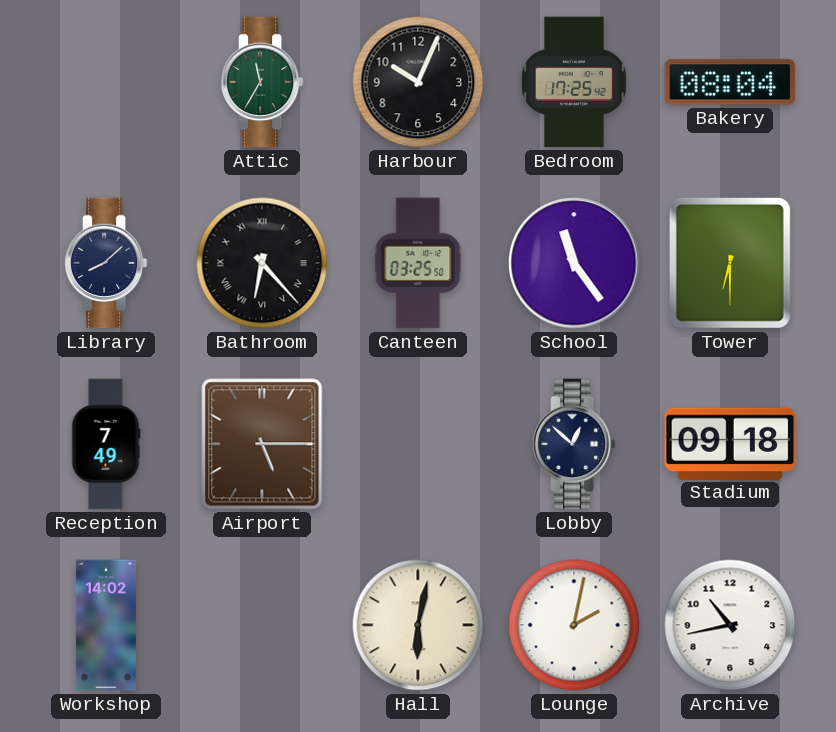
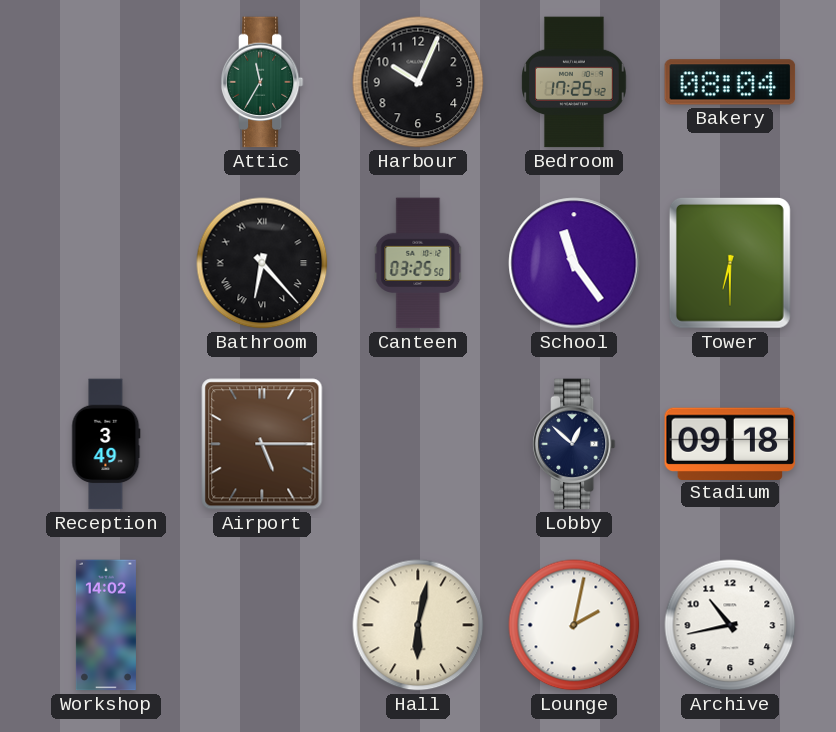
Library: 8:08 -> none
Reception: 7:49 -> 3:49
